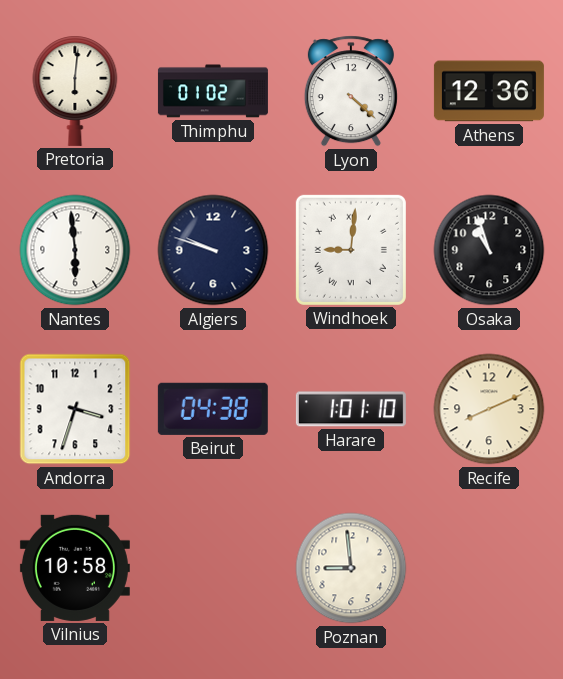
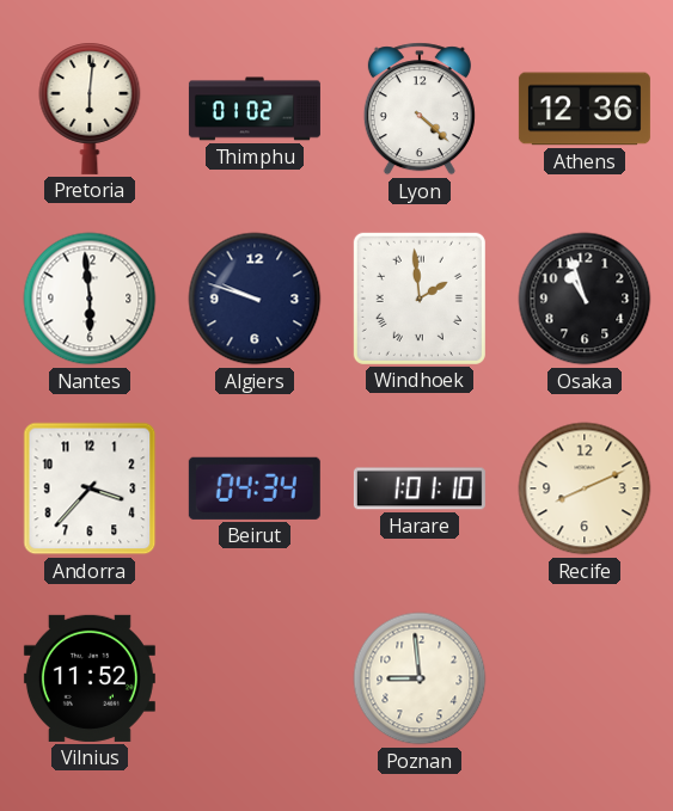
Windhoek: 9:01 -> 1:59
Andorra: 3:33 -> 3:37
Beirut: 04:38 -> 04:34
Vilnius: 10:58 -> 11:52
